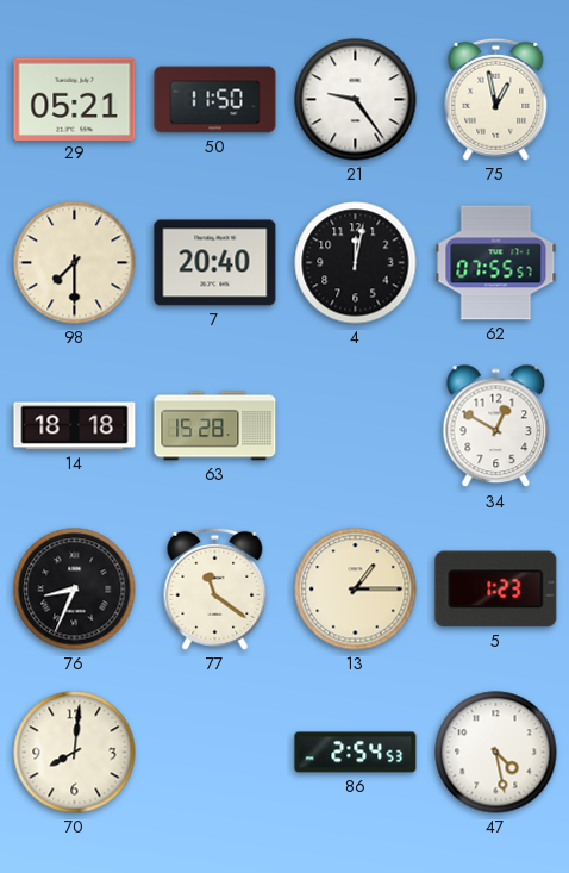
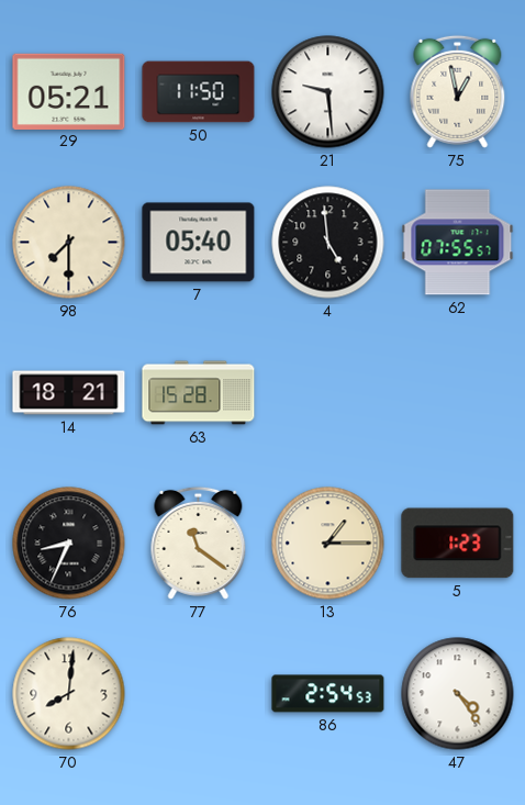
21: 9:24 -> 9:29
7: 20:40 -> 05:40
4: 12:02 -> 4:59
14: 18:18 -> 18:21
34: 12:50 -> none
47: 4:28 -> 4:24
